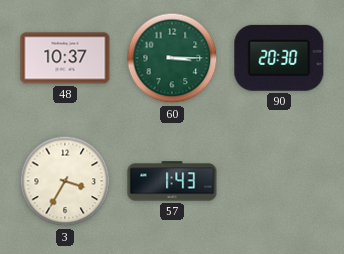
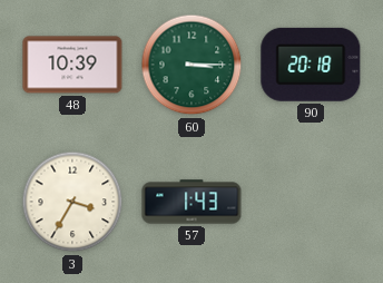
48: 10:37 -> 10:39
90: 20:30 -> 20:18
